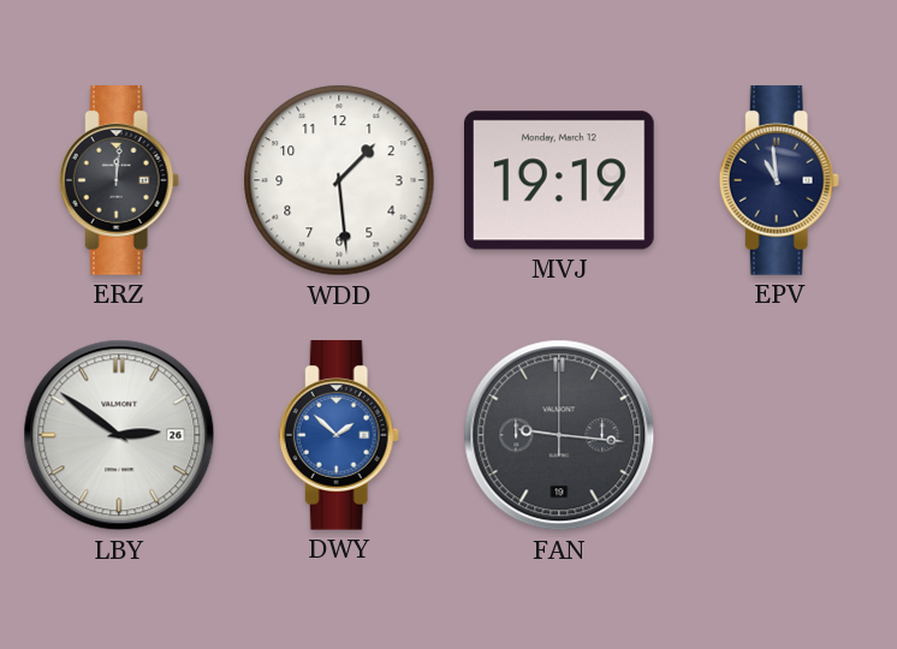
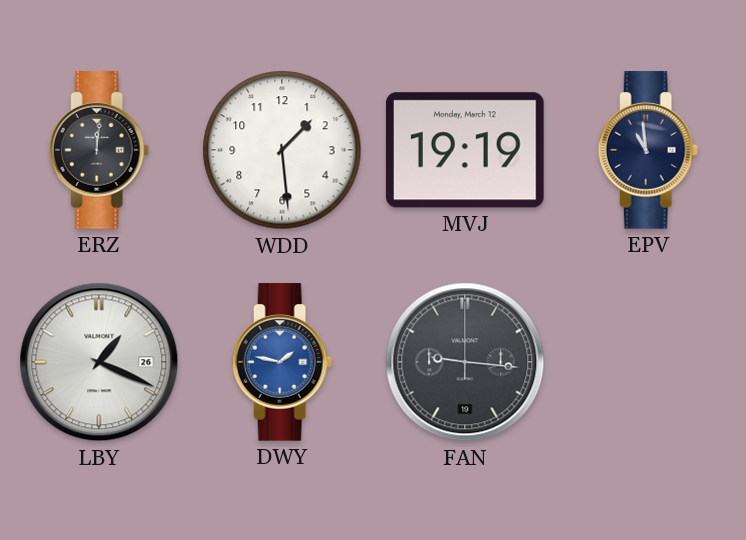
LBY: 2:51 -> 1:19
DWY: 1:52 -> 1:47
